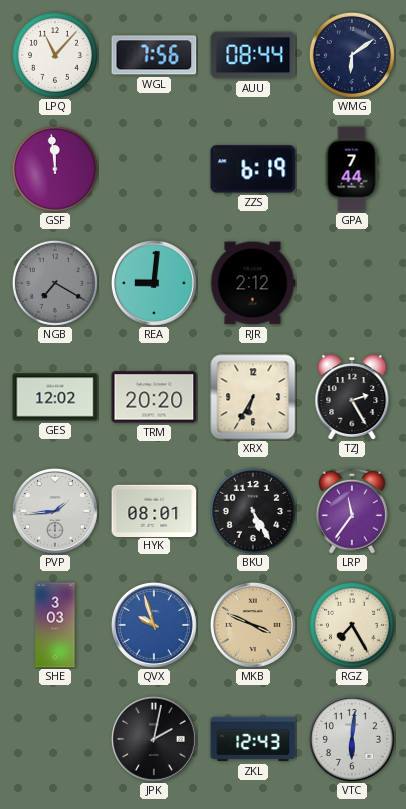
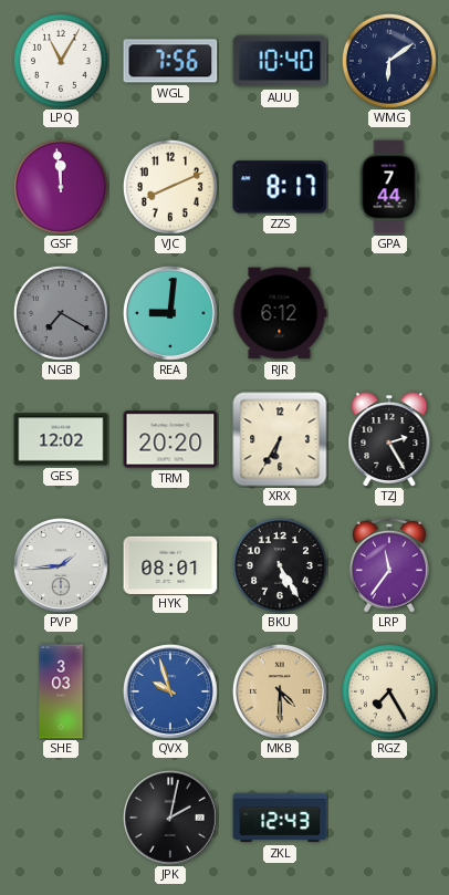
LPQ: 11:07 -> 11:05
AUU: 08:44 -> 10:40
VJC: none -> 8:11
ZZS: 6:19 -> 8:17
RJR: 2:12 -> 6:12
MKB: 3:49 -> 4:30
VTC: 6:01 -> none
